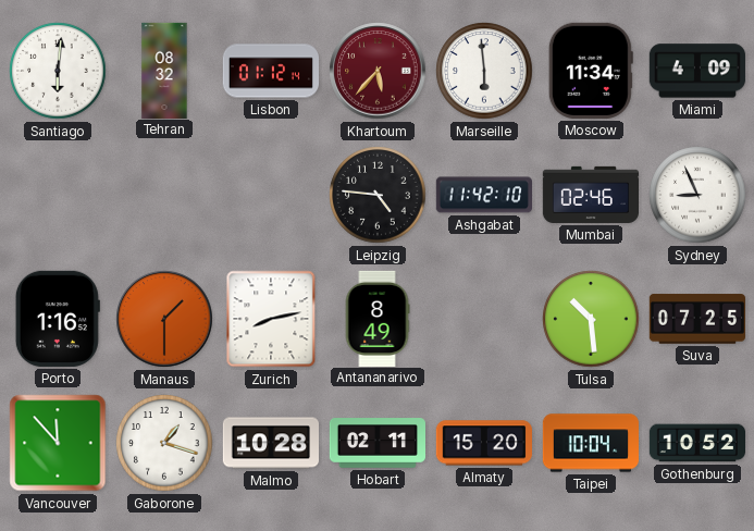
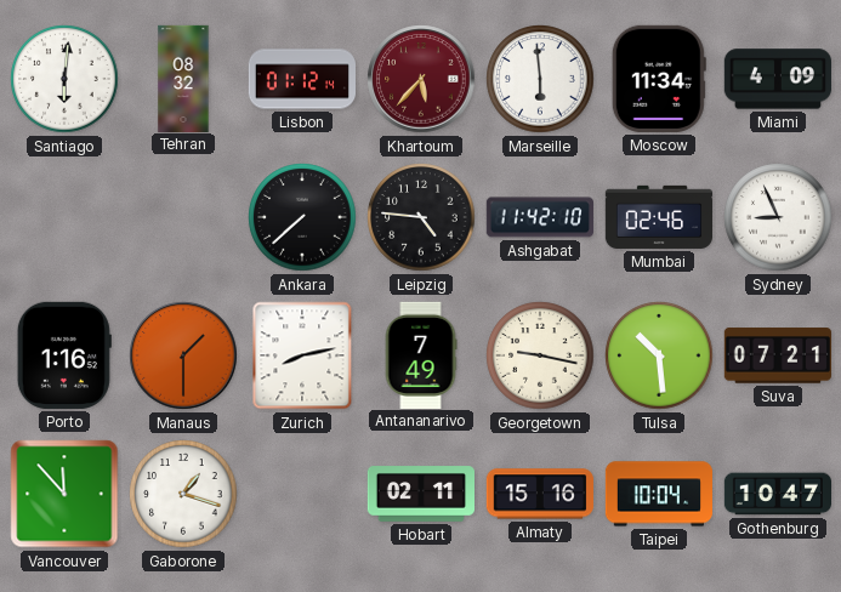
Ankara: none -> 7:38
Antananarivo: 8:49 -> 7:49
Georgetown: none -> 9:17
Suva: 07:25 -> 07:21
Malmo: 10:28 -> none
Almaty: 15:20 -> 15:16
Gothenburg: 10:52 -> 10:47
